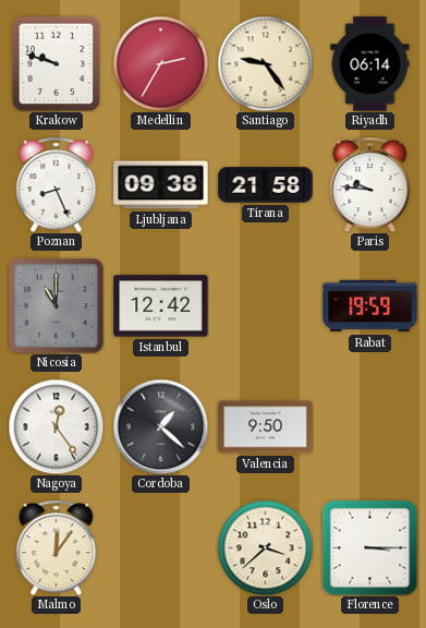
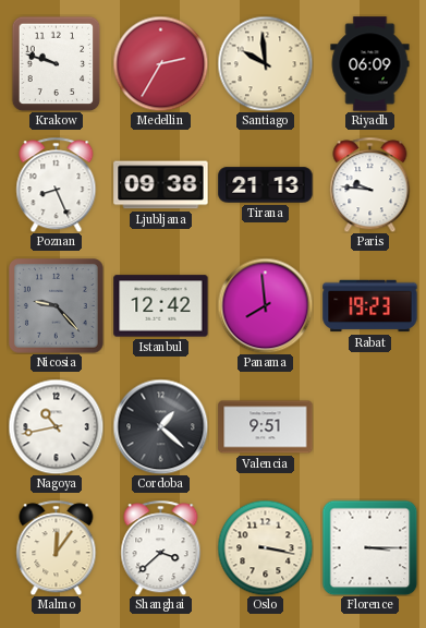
Santiago: 9:24 -> 9:59
Riyadh: 06:14 -> 06:09
Tirana: 21:58 -> 21:13
Nicosia: 11:00 -> 9:23
Panama: none -> 7:59
Rabat: 19:59 -> 19:23
Nagoya: 12:24 -> 10:43
Valencia: 9:50 -> 9:51
Shanghai: none -> 3:38
Oslo: 3:38 -> 3:17
